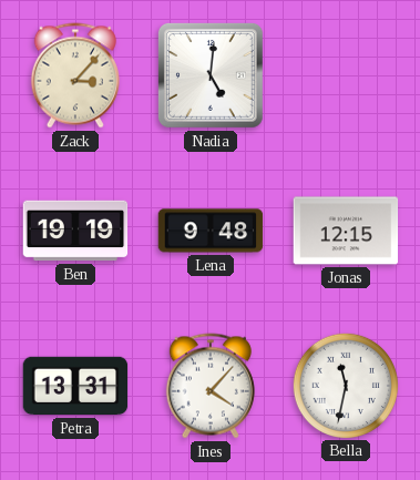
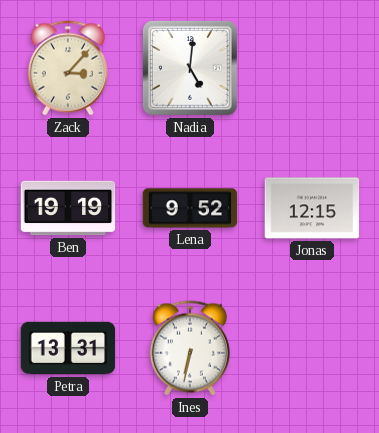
Lena: 9:48 -> 9:52
Ines: 4:07 -> 6:32
Bella: 11:32 -> none
